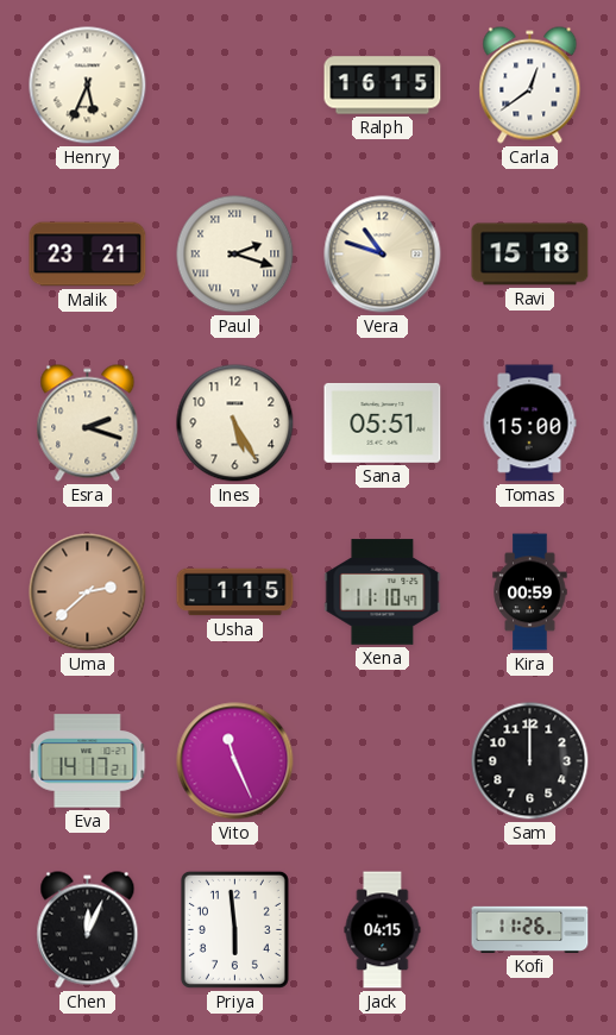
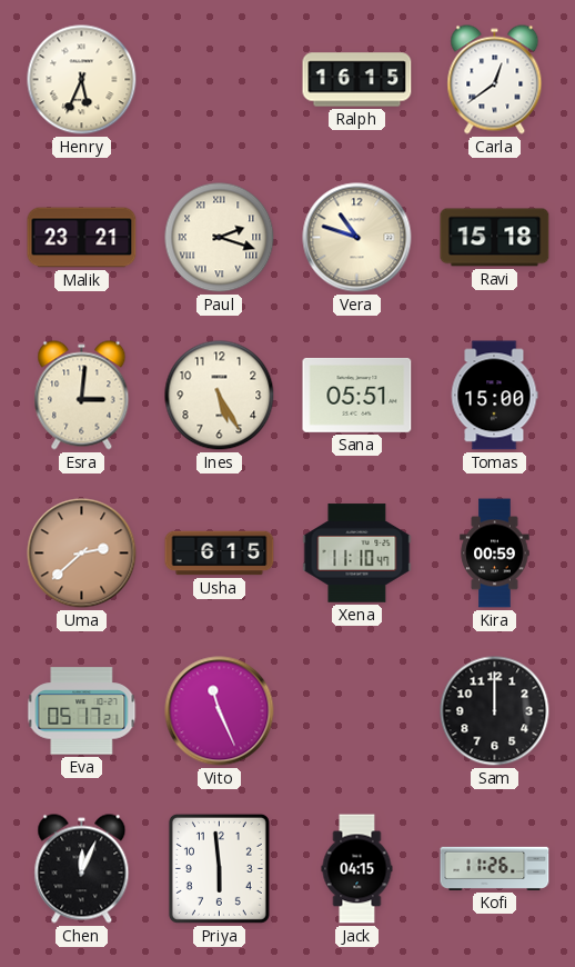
Esra: 2:18 -> 3:01
Usha: 1:15 -> 6:15
Eva: 14:17 -> 05:17
